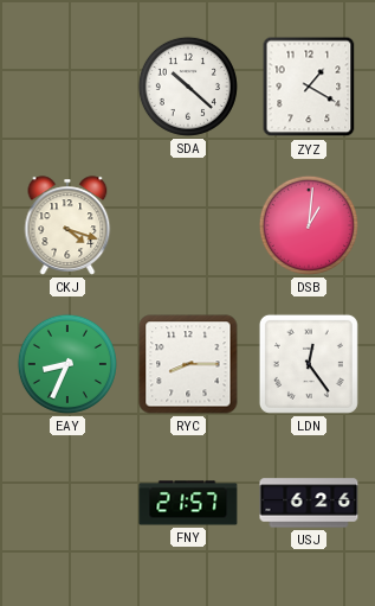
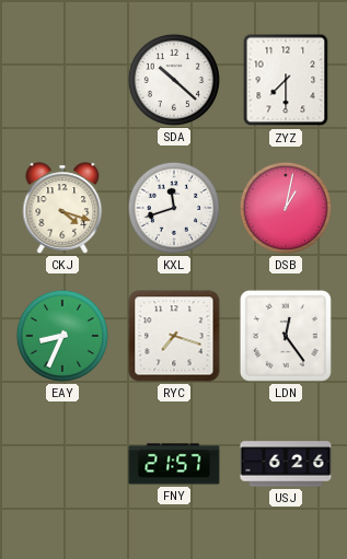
ZYZ: 1:20 -> 7:30
KXL: none -> 11:42
DSB: 1:01 -> 1:02
RYC: 8:15 -> 7:18
